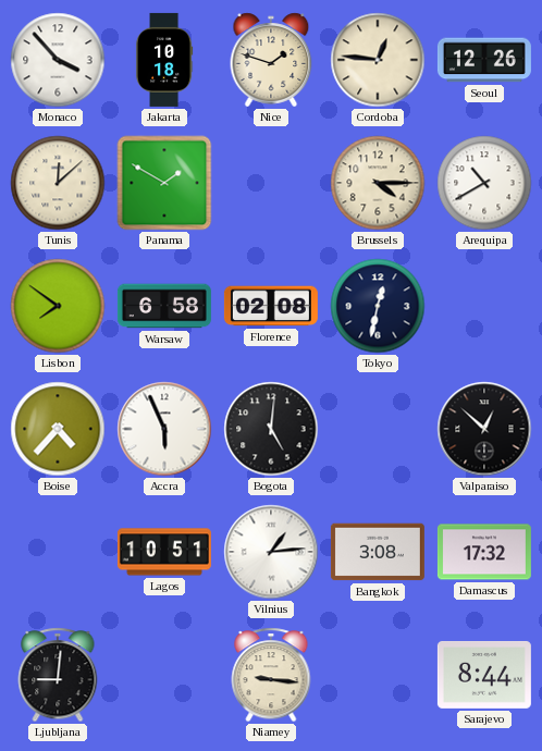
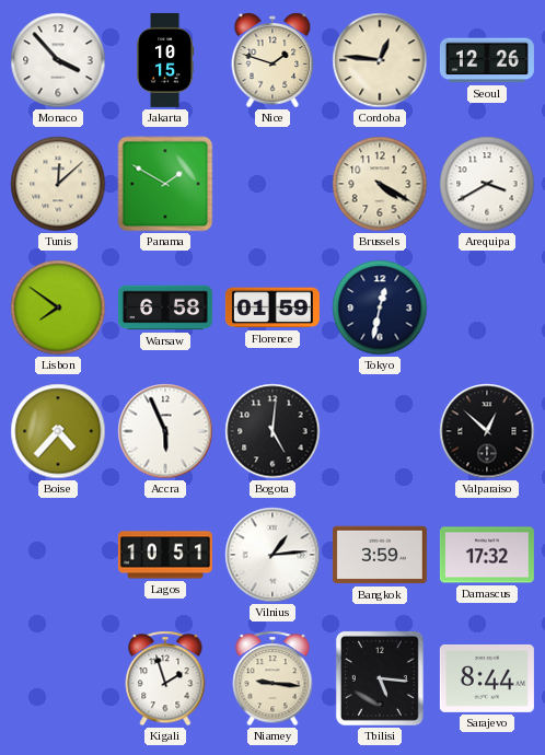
Jakarta: 10:18 -> 10:15
Brussels: 4:15 -> 4:20
Arequipa: 10:40 -> 3:40
Florence: 02:08 -> 01:59
Bangkok: 3:08 -> 3:59
Ljubljana: 9:01 -> none
Kigali: none -> 1:57
Tbilisi: none -> 5:16
